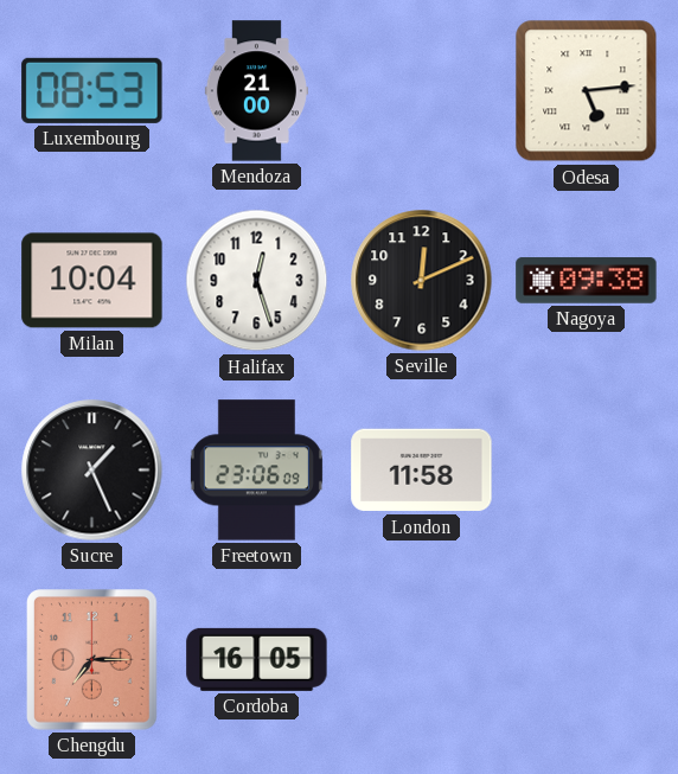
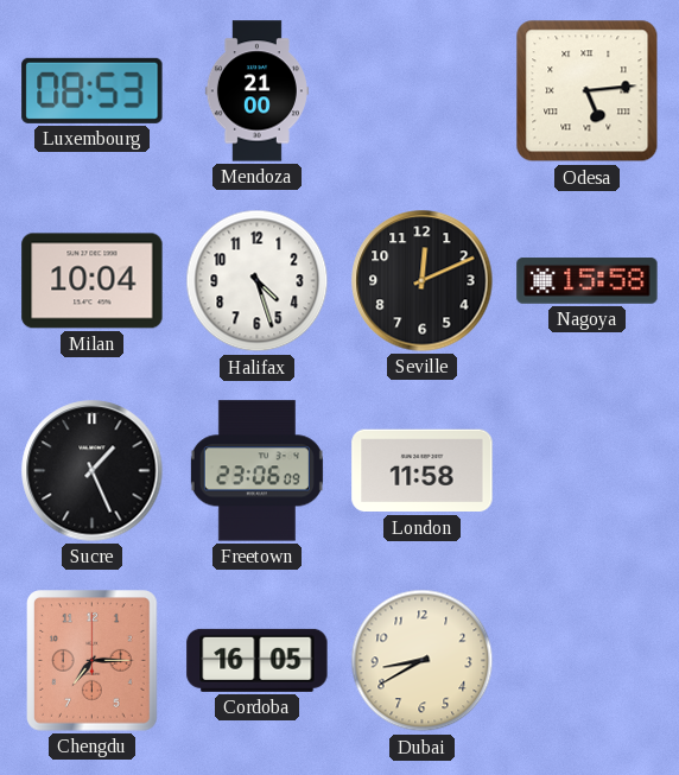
Halifax: 12:27 -> 4:27
Nagoya: 09:38 -> 15:58
Dubai: none -> 8:40
